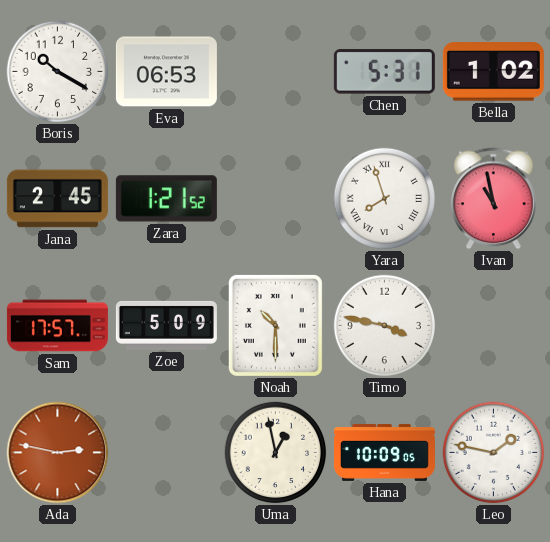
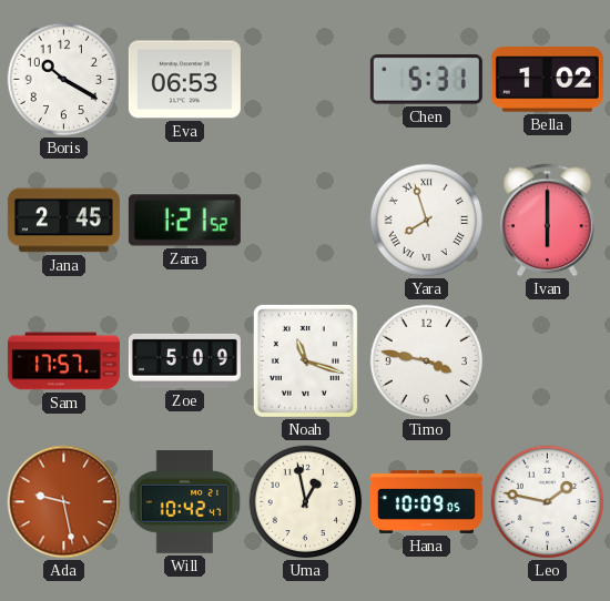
Ivan: 10:58 -> 6:00
Noah: 10:30 -> 11:18
Ada: 2:47 -> 9:28
Will: none -> 10:42
